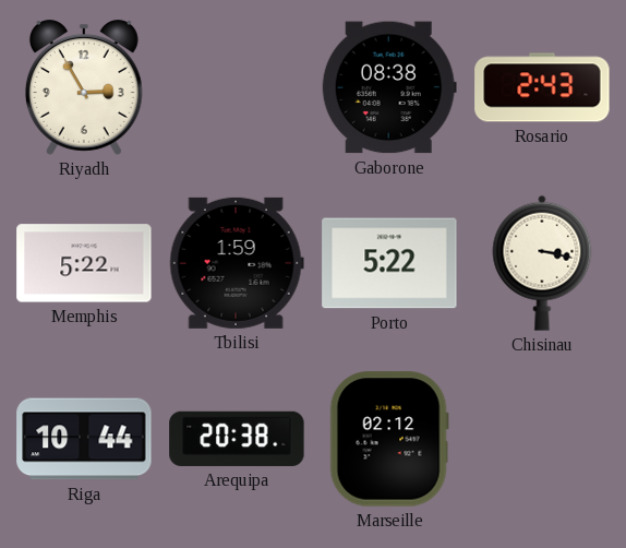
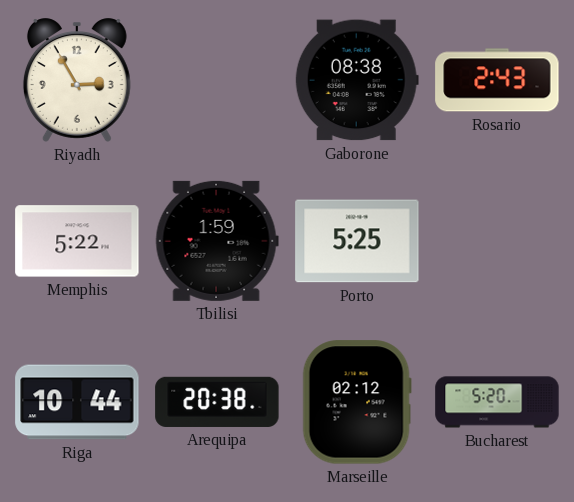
Porto: 5:22 -> 5:25
Chisinau: 3:17 -> none
Bucharest: none -> 5:20
